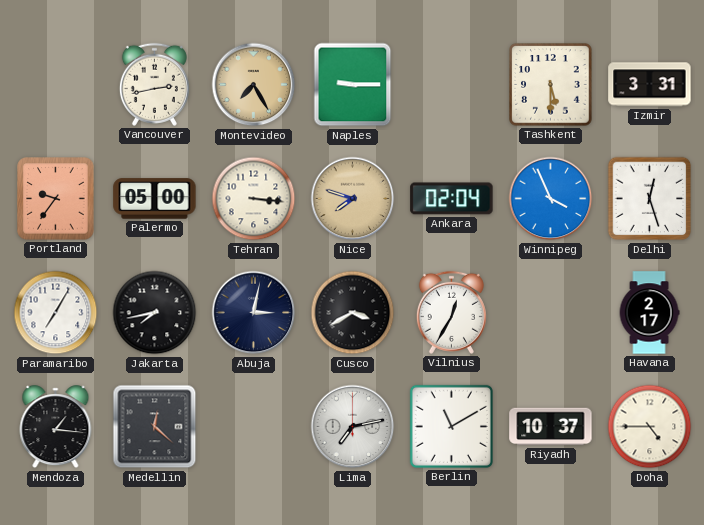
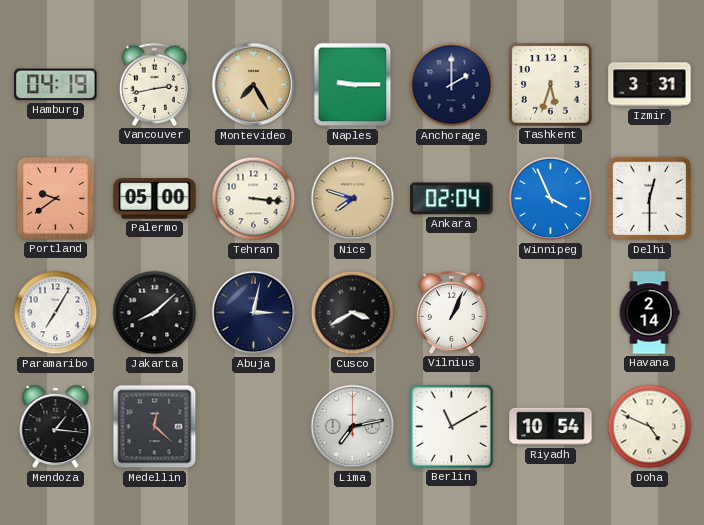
Hamburg: none -> 04:19
Anchorage: none -> 2:00
Tashkent: 5:30 -> 5:33
Portland: 9:36 -> 9:39
Delhi: 12:27 -> 12:30
Jakarta: 7:43 -> 8:08
Vilnius: 12:35 -> 1:04
Havana: 2:17 -> 2:14
Riyadh: 10:37 -> 10:54
Doha: 4:45 -> 4:49
